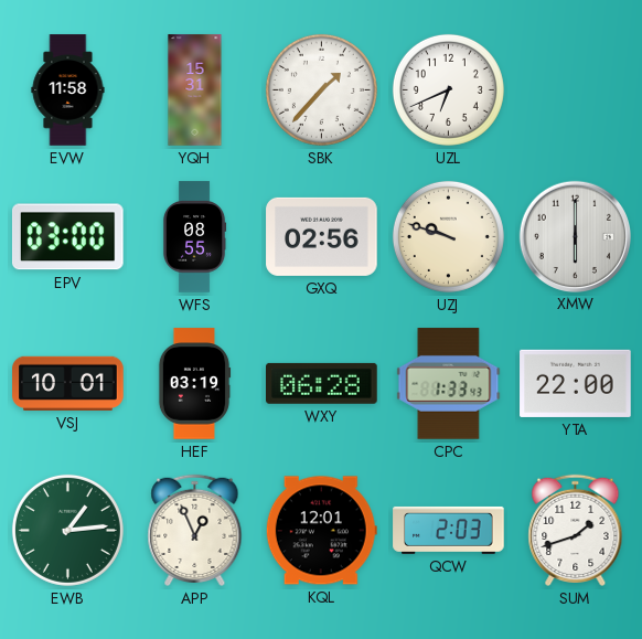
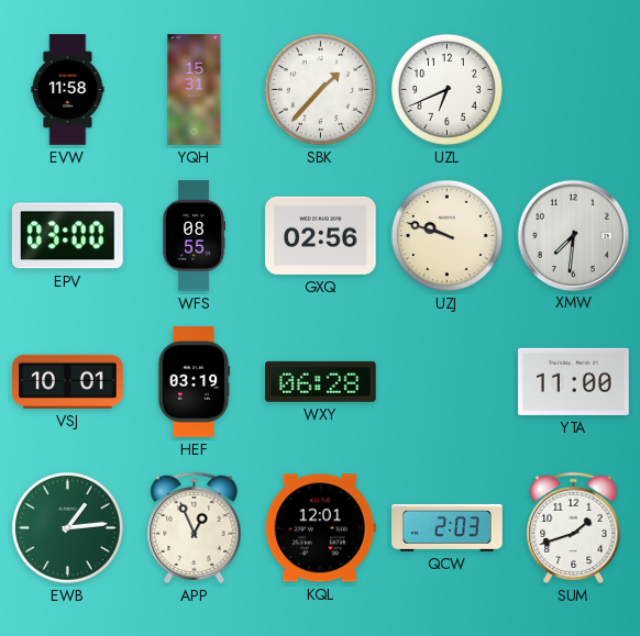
XMW: 6:00 -> 7:31
CPC: 1:33 -> none
YTA: 22:00 -> 11:00
